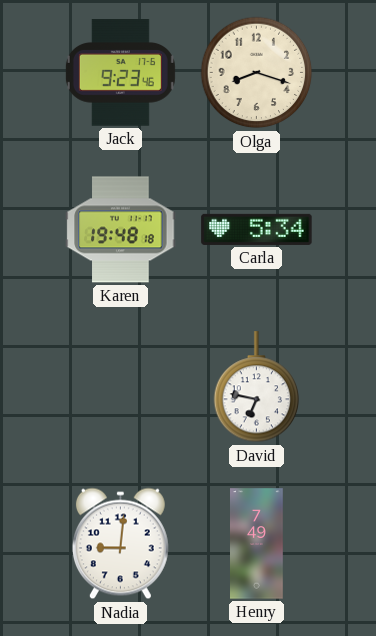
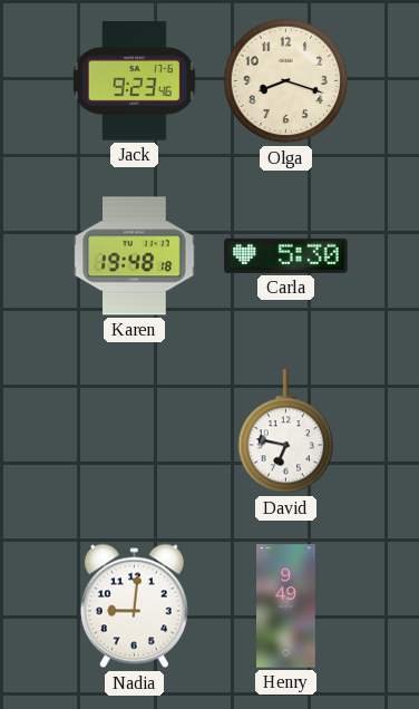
Carla: 5:34 -> 5:30
Henry: 7:49 -> 9:49
